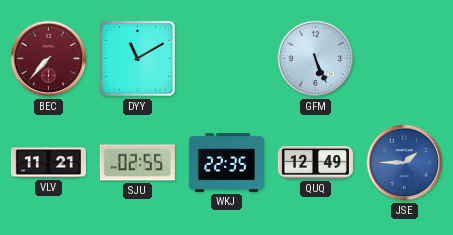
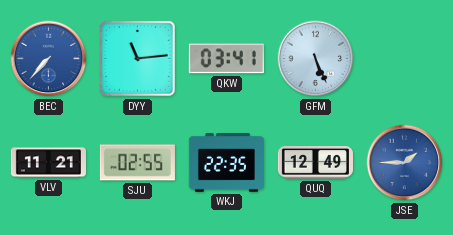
BEC dial: burgundy -> blue
DYY: 11:10 -> 11:14
QKW: none -> 03:41
